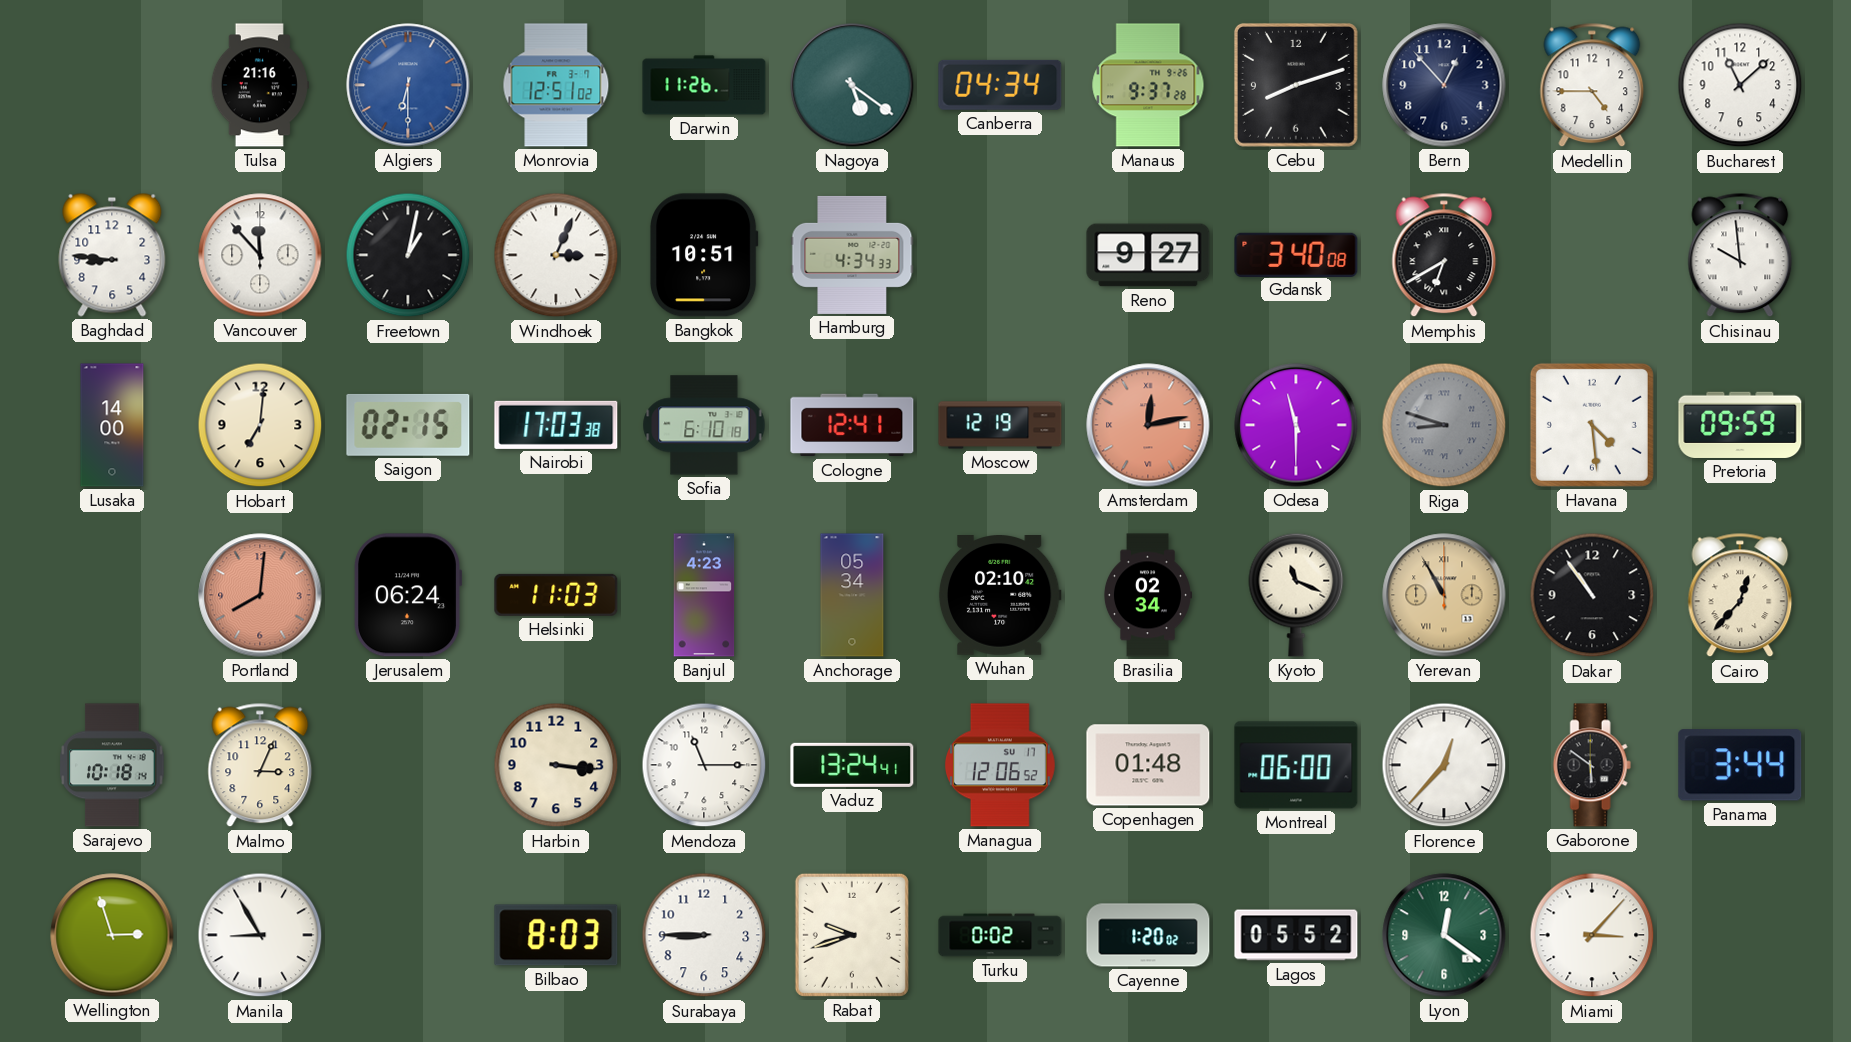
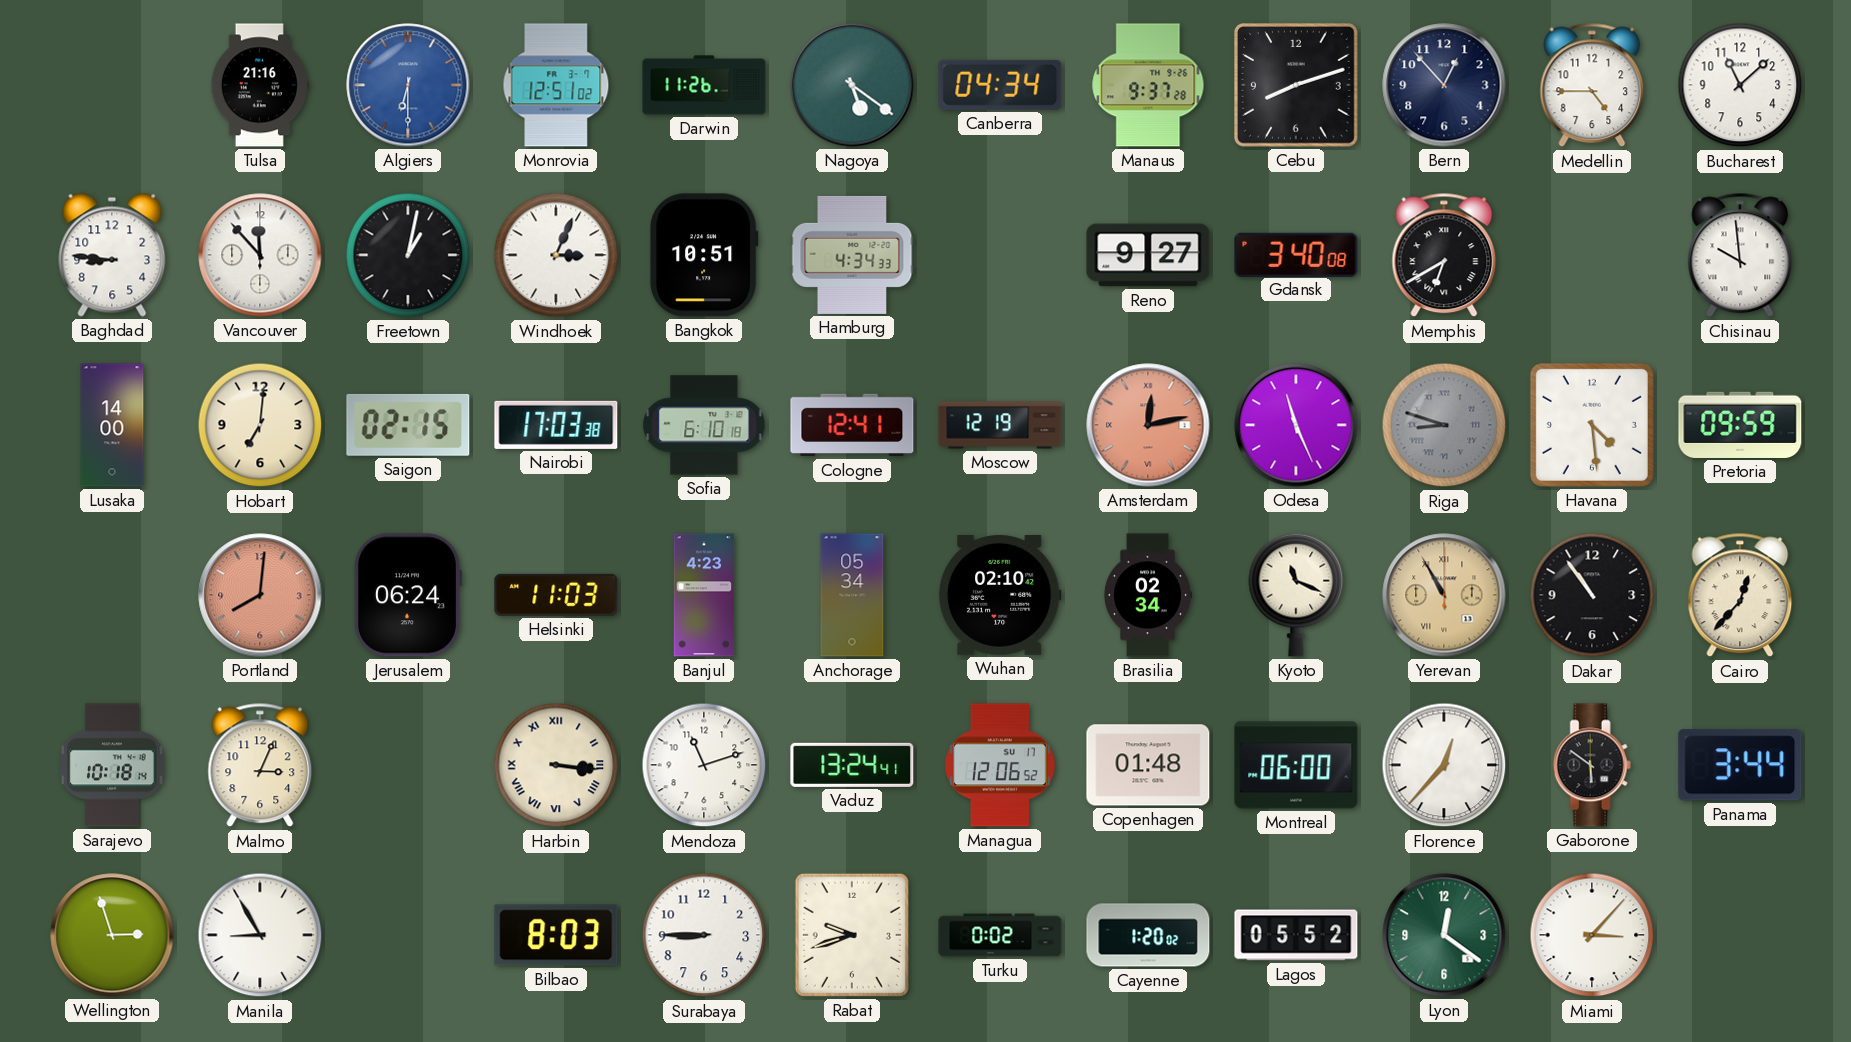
Odesa: 11:30 -> 11:26
Harbin numerals: Arabic -> Roman
Mendoza: 11:15 -> 11:12
